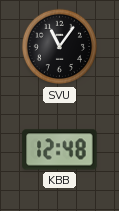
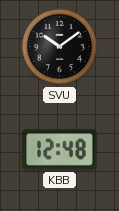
SVU: 11:06 -> 10:09
